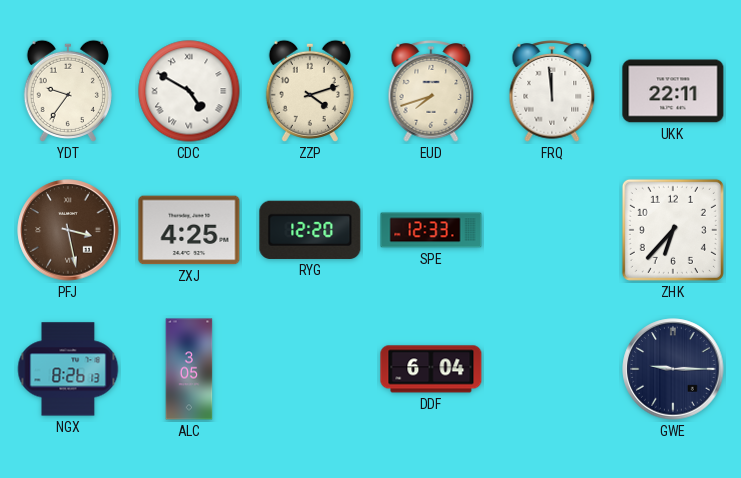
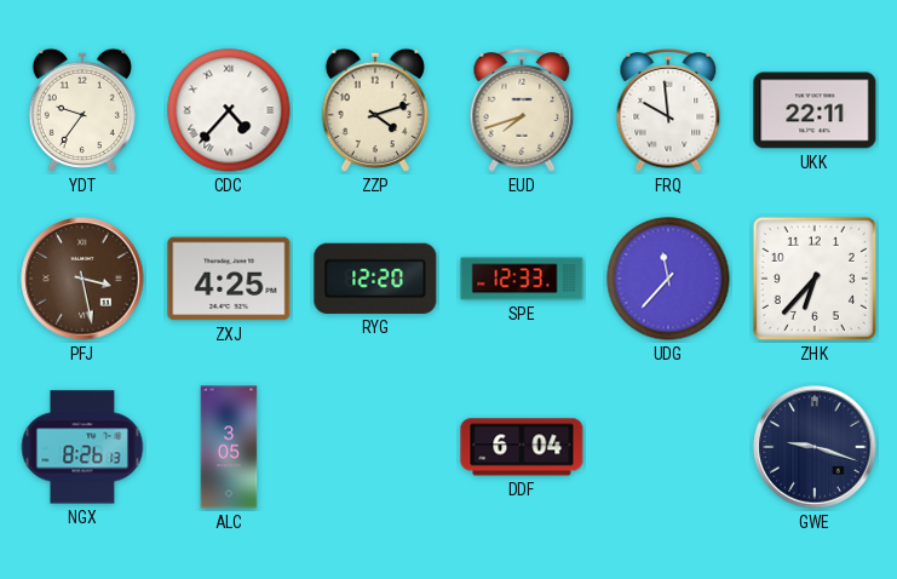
CDC: 4:50 -> 4:37
FRQ: 11:59 -> 9:59
UDG: none -> 11:37
GWE: 9:15 -> 9:18
